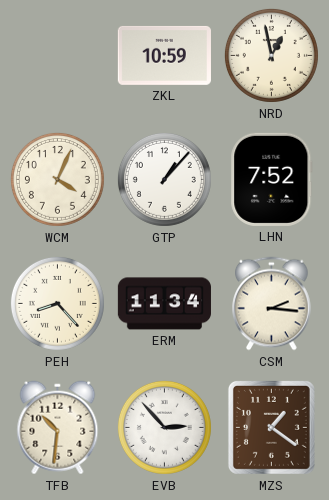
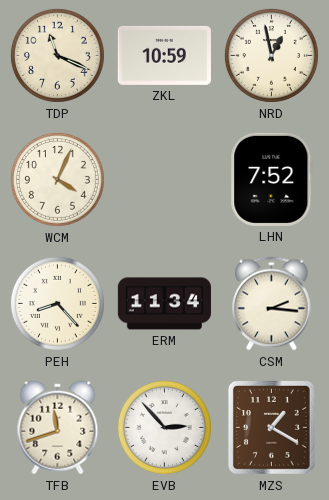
TDP: none -> 11:19
GTP: 1:07 -> none
TFB: 10:31 -> 11:42
MZS: 1:21 -> 1:20
